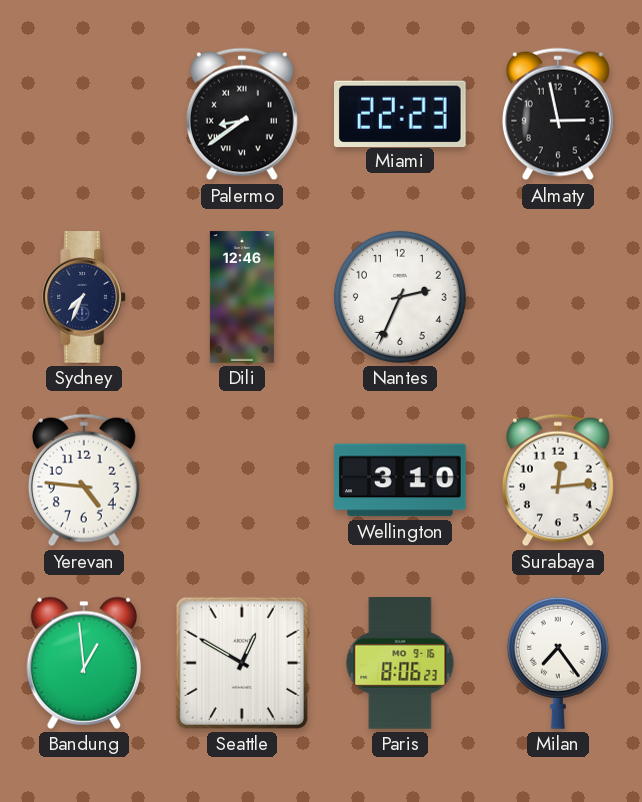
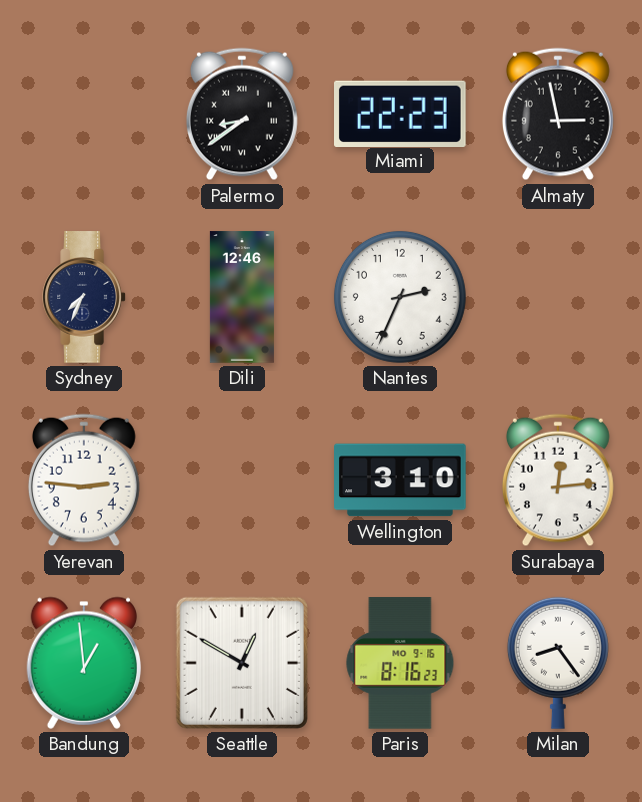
Yerevan: 4:46 -> 2:46
Paris: 8:06 -> 8:16
Milan: 7:24 -> 8:24
